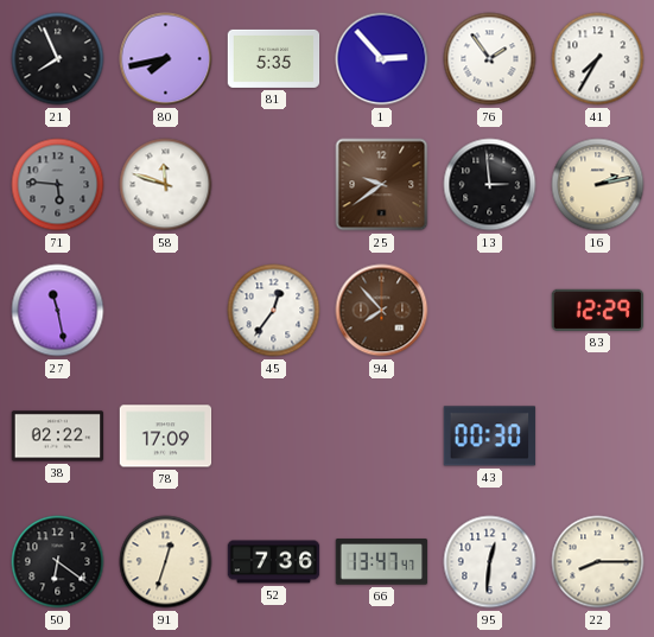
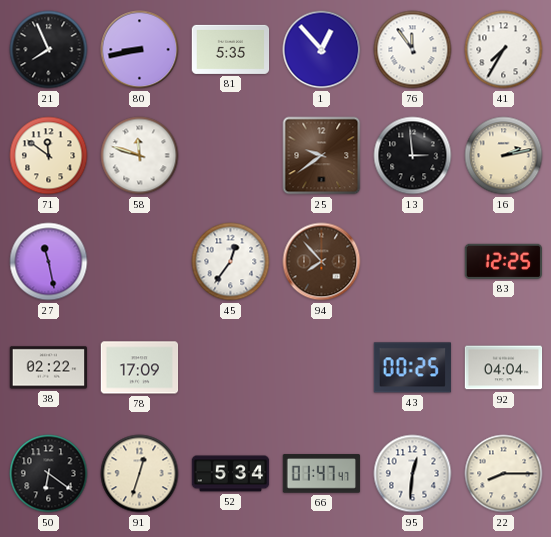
80: 7:43 -> 8:43
1: 2:53 -> 12:53
76: 1:54 -> 11:54
71: 5:46 -> 11:51
71 dial: grey -> cream
83: 12:29 -> 12:25
43: 00:30 -> 00:25
92: none -> 04:04
52: 7:36 -> 5:34
66: 13:47 -> 01:47
